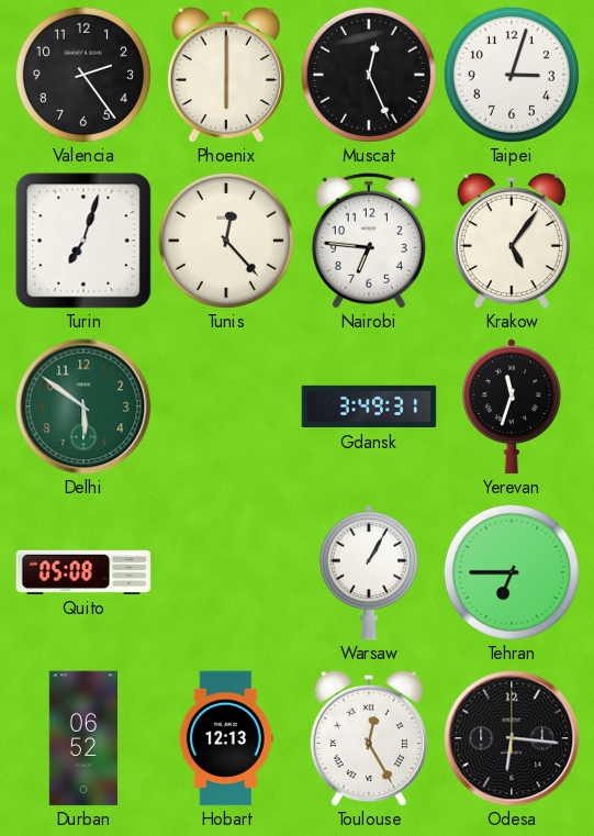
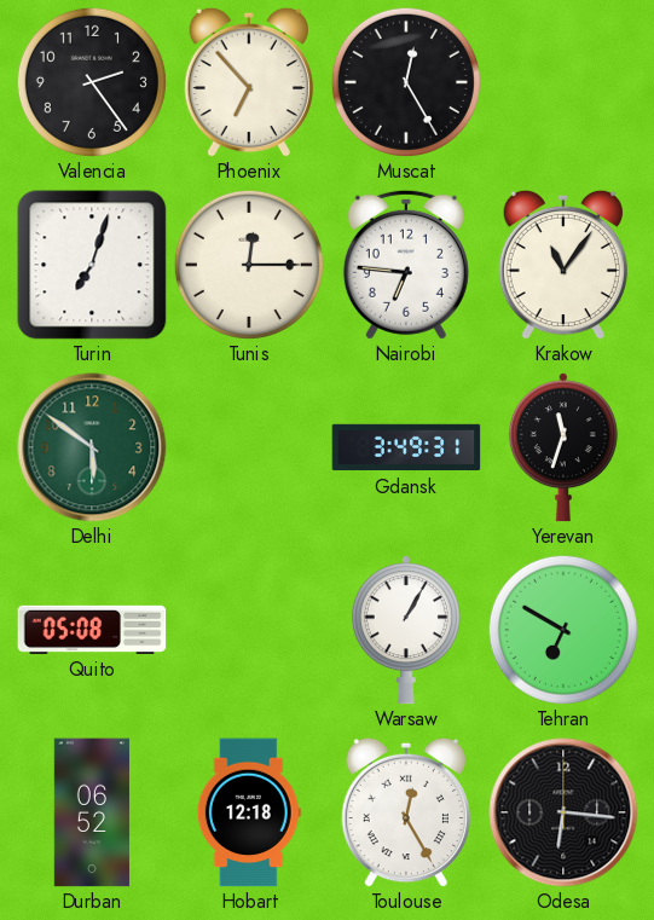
Phoenix: 6:00 -> 6:53
Muscat: 12:26 -> 12:25
Taipei: 3:03 -> none
Tunis: 12:23 -> 12:15
Krakow: 5:06 -> 11:06
Tehran: 6:45 -> 6:50
Hobart: 12:13 -> 12:18
